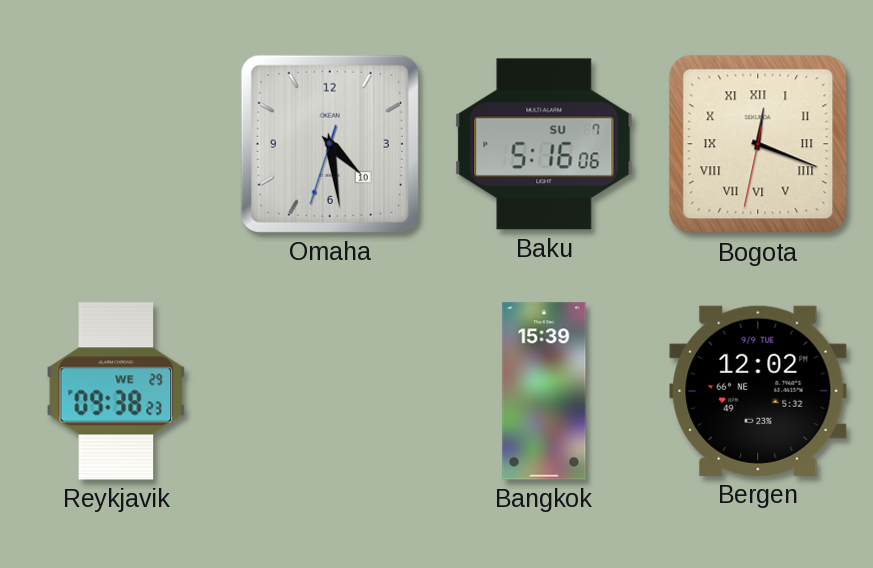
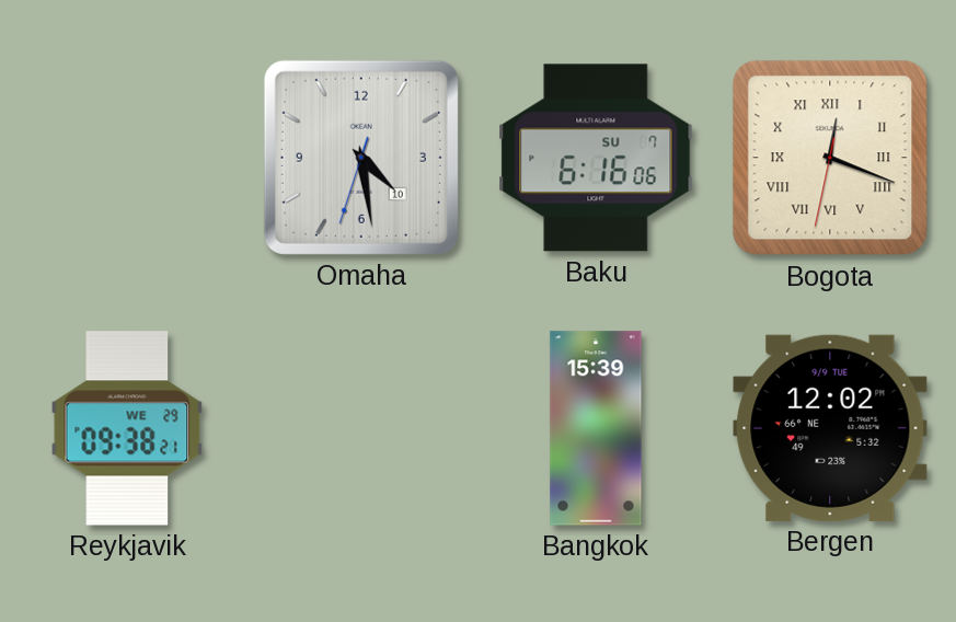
Baku: 5:16 -> 6:16
Reykjavik: 09:38:23 -> 09:38:21
